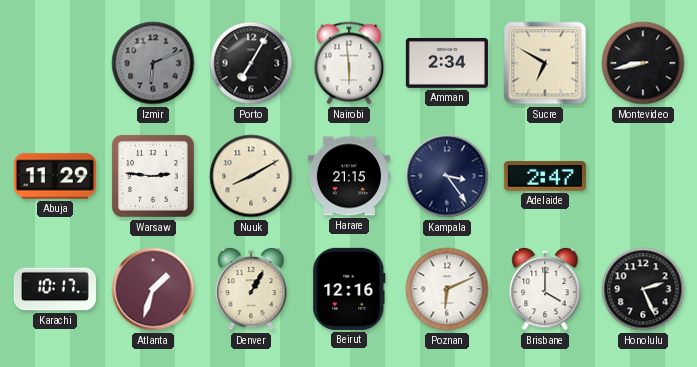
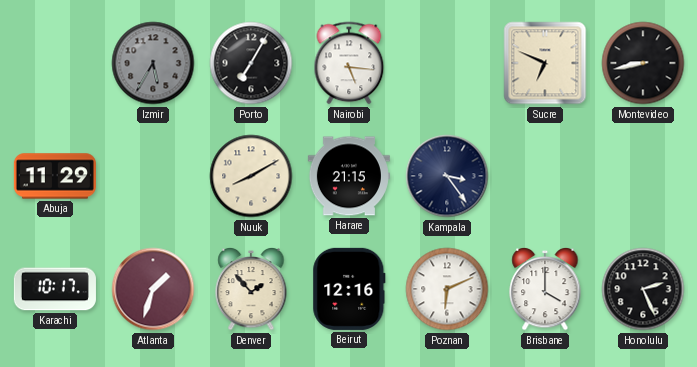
Izmir: 6:11 -> 5:35
Nairobi: 5:59 -> 5:16
Amman: 2:34 -> none
Sucre: 6:50 -> 6:49
Warsaw: 2:46 -> none
Adelaide: 2:47 -> none
Denver: 1:05 -> 1:53
